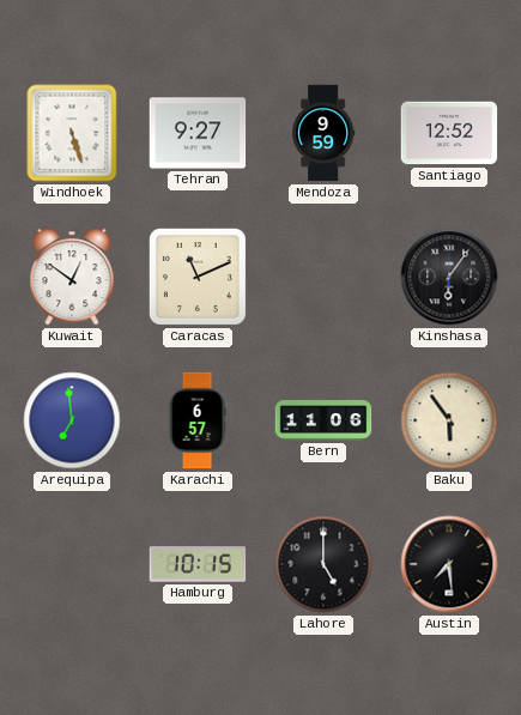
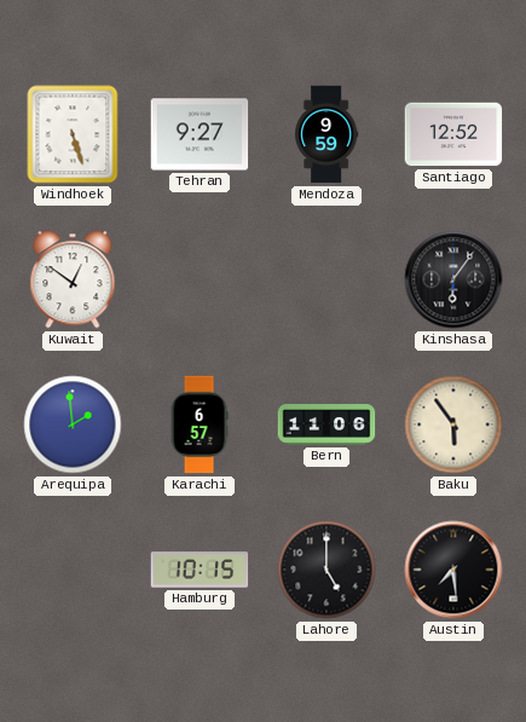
Caracas: 11:11 -> none
Arequipa: 6:59 -> 1:59
